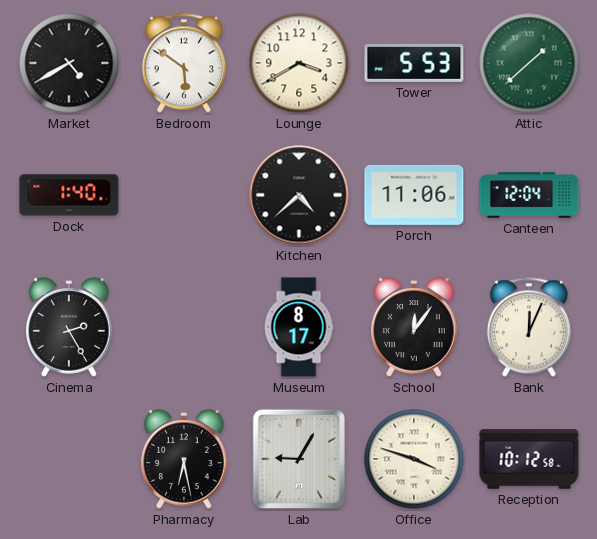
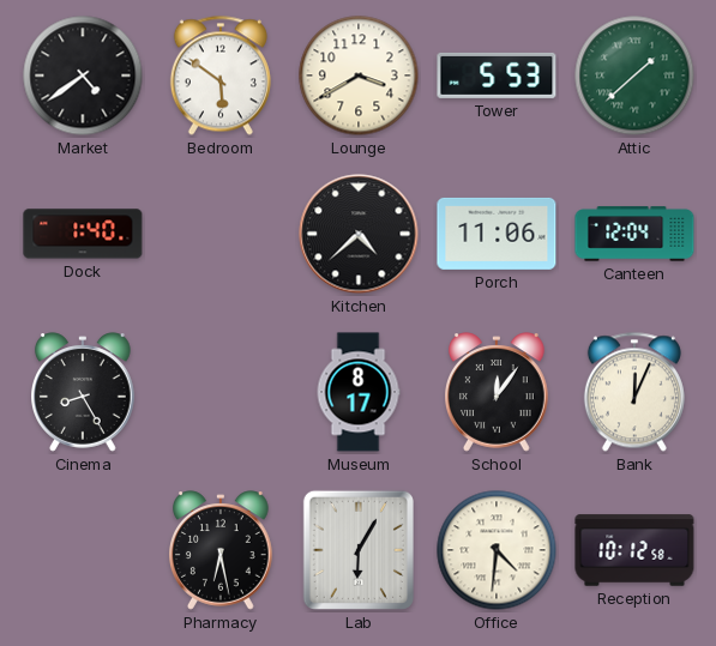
Market: 4:40 -> 4:39
Cinema: 2:25 -> 8:25
Lab: 9:05 -> 6:05
Office: 3:48 -> 4:31
